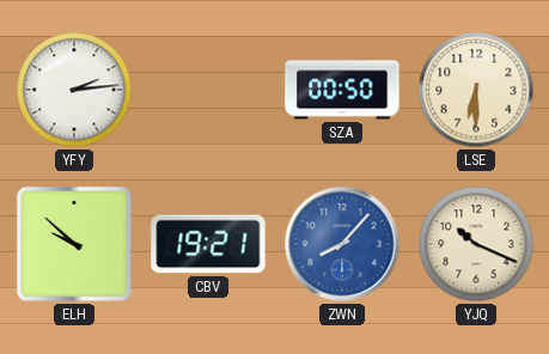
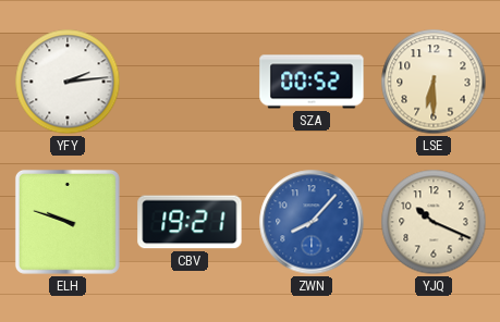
SZA: 00:50 -> 00:52
ELH: 9:52 -> 9:48
